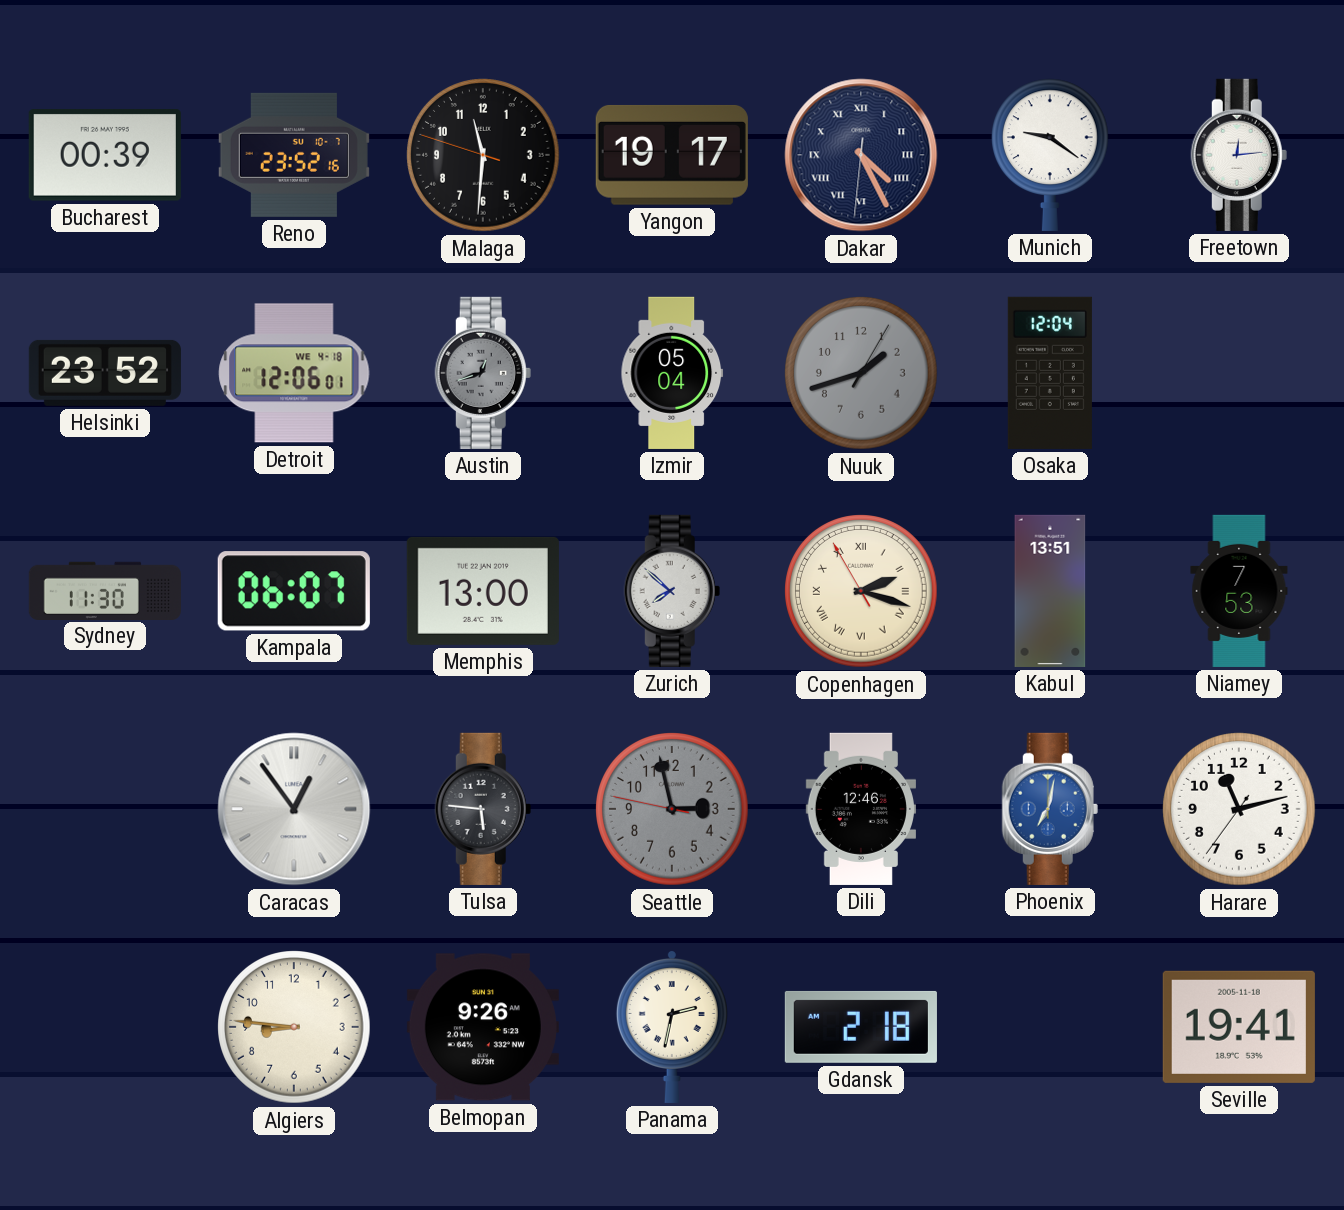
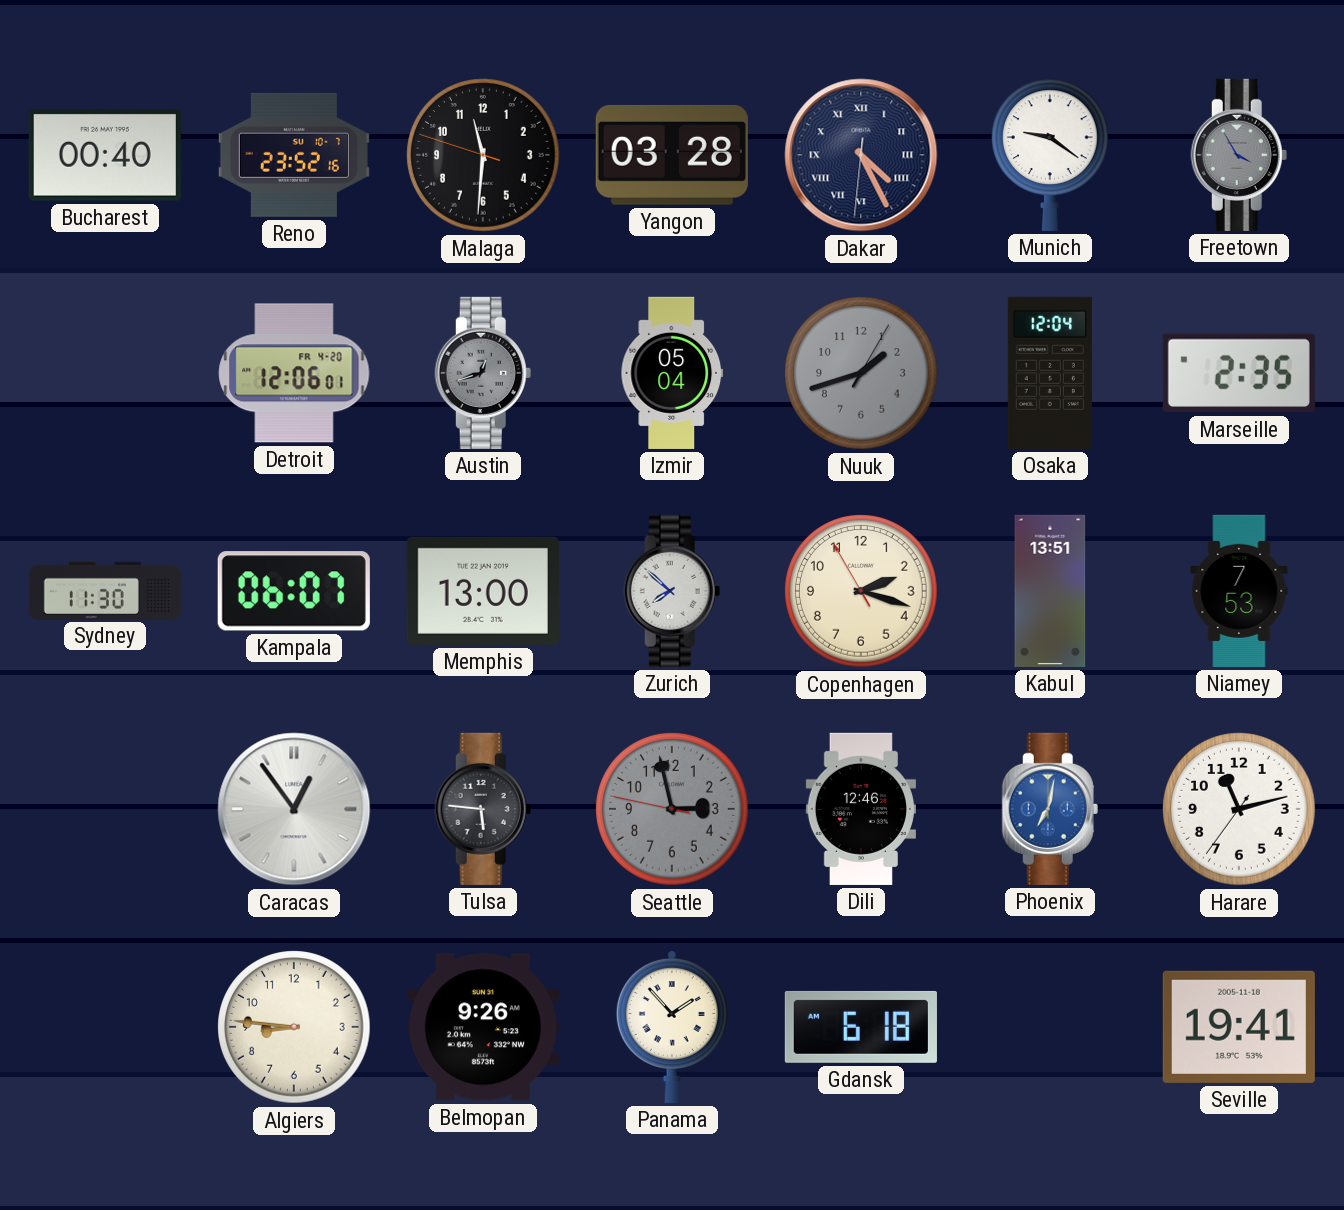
Bucharest: 00:39 -> 00:40
Yangon: 19:17 -> 03:28
Freetown: 12:14 -> 3:55
Freetown dial: white -> grey
Helsinki: 23:52 -> none
Detroit date: WE 4-18 -> FR 4-20
Marseille: none -> 2:35
Copenhagen numerals: Roman -> Arabic
Panama: 2:32 -> 1:53
Gdansk: 2:18 -> 6:18
